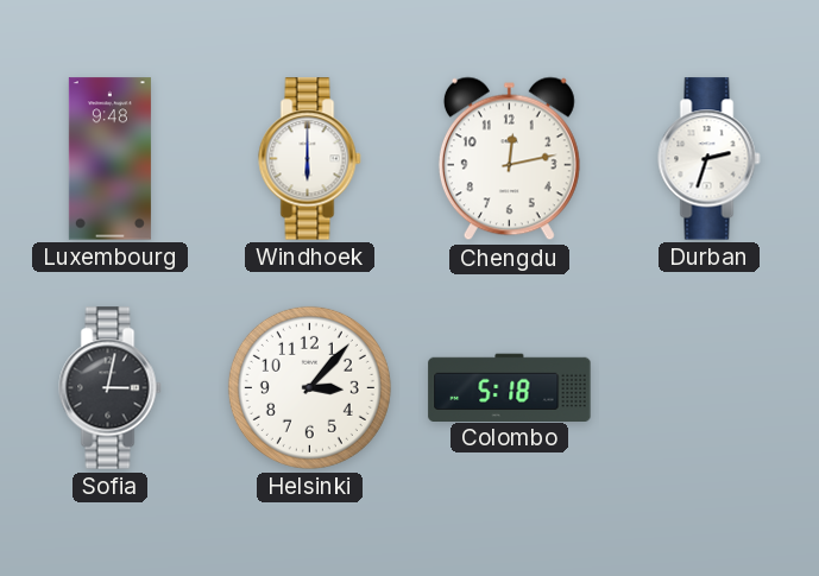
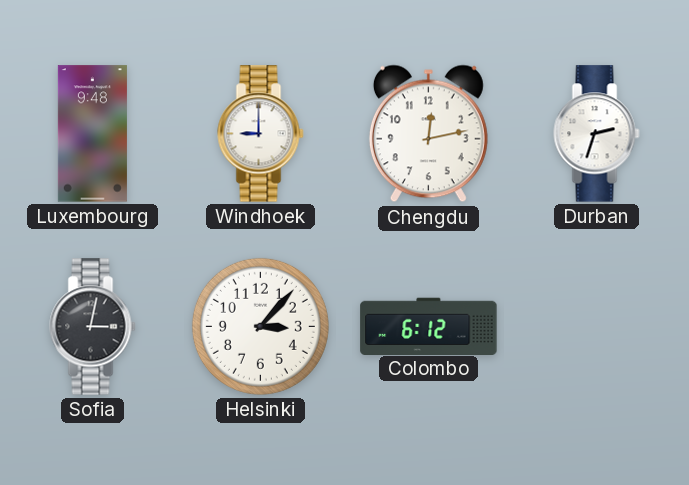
Windhoek: 6:00 -> 9:00
Colombo: 5:18 -> 6:12
